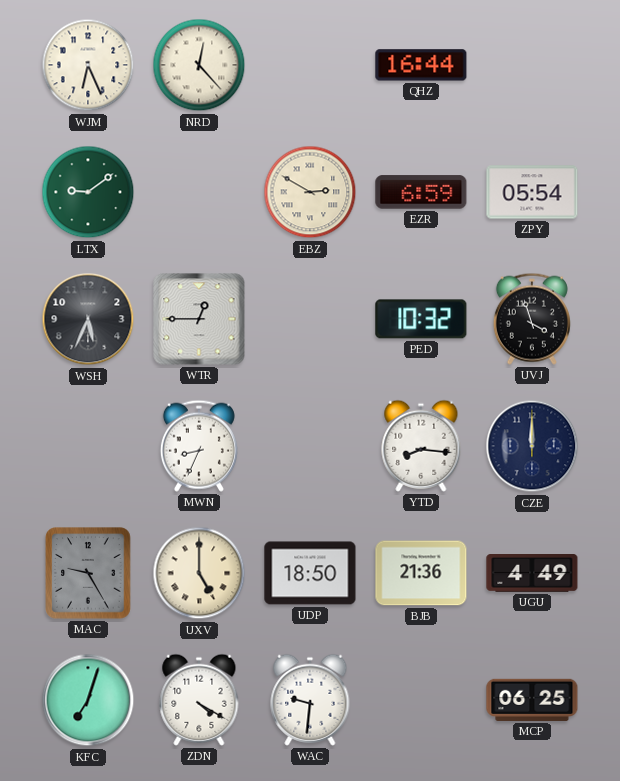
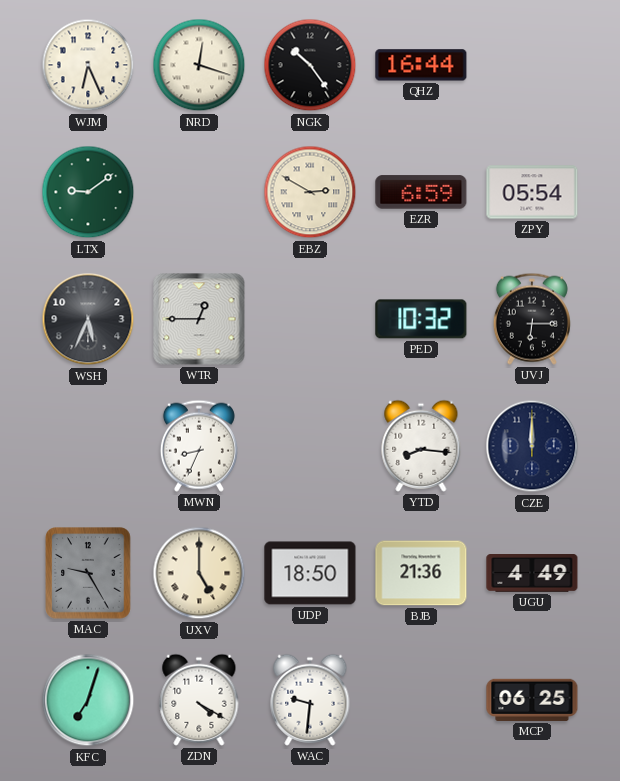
NRD: 12:23 -> 12:18
NGK: none -> 10:24
UVJ: 3:57 -> 6:15
